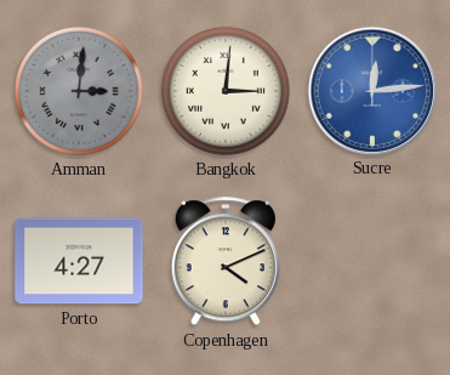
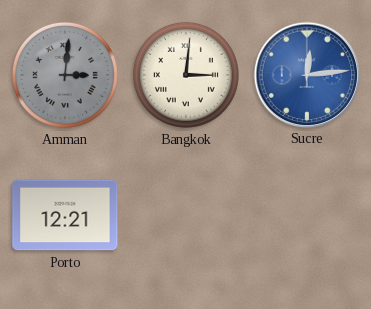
Porto: 4:27 -> 12:21
Copenhagen: 4:11 -> none
